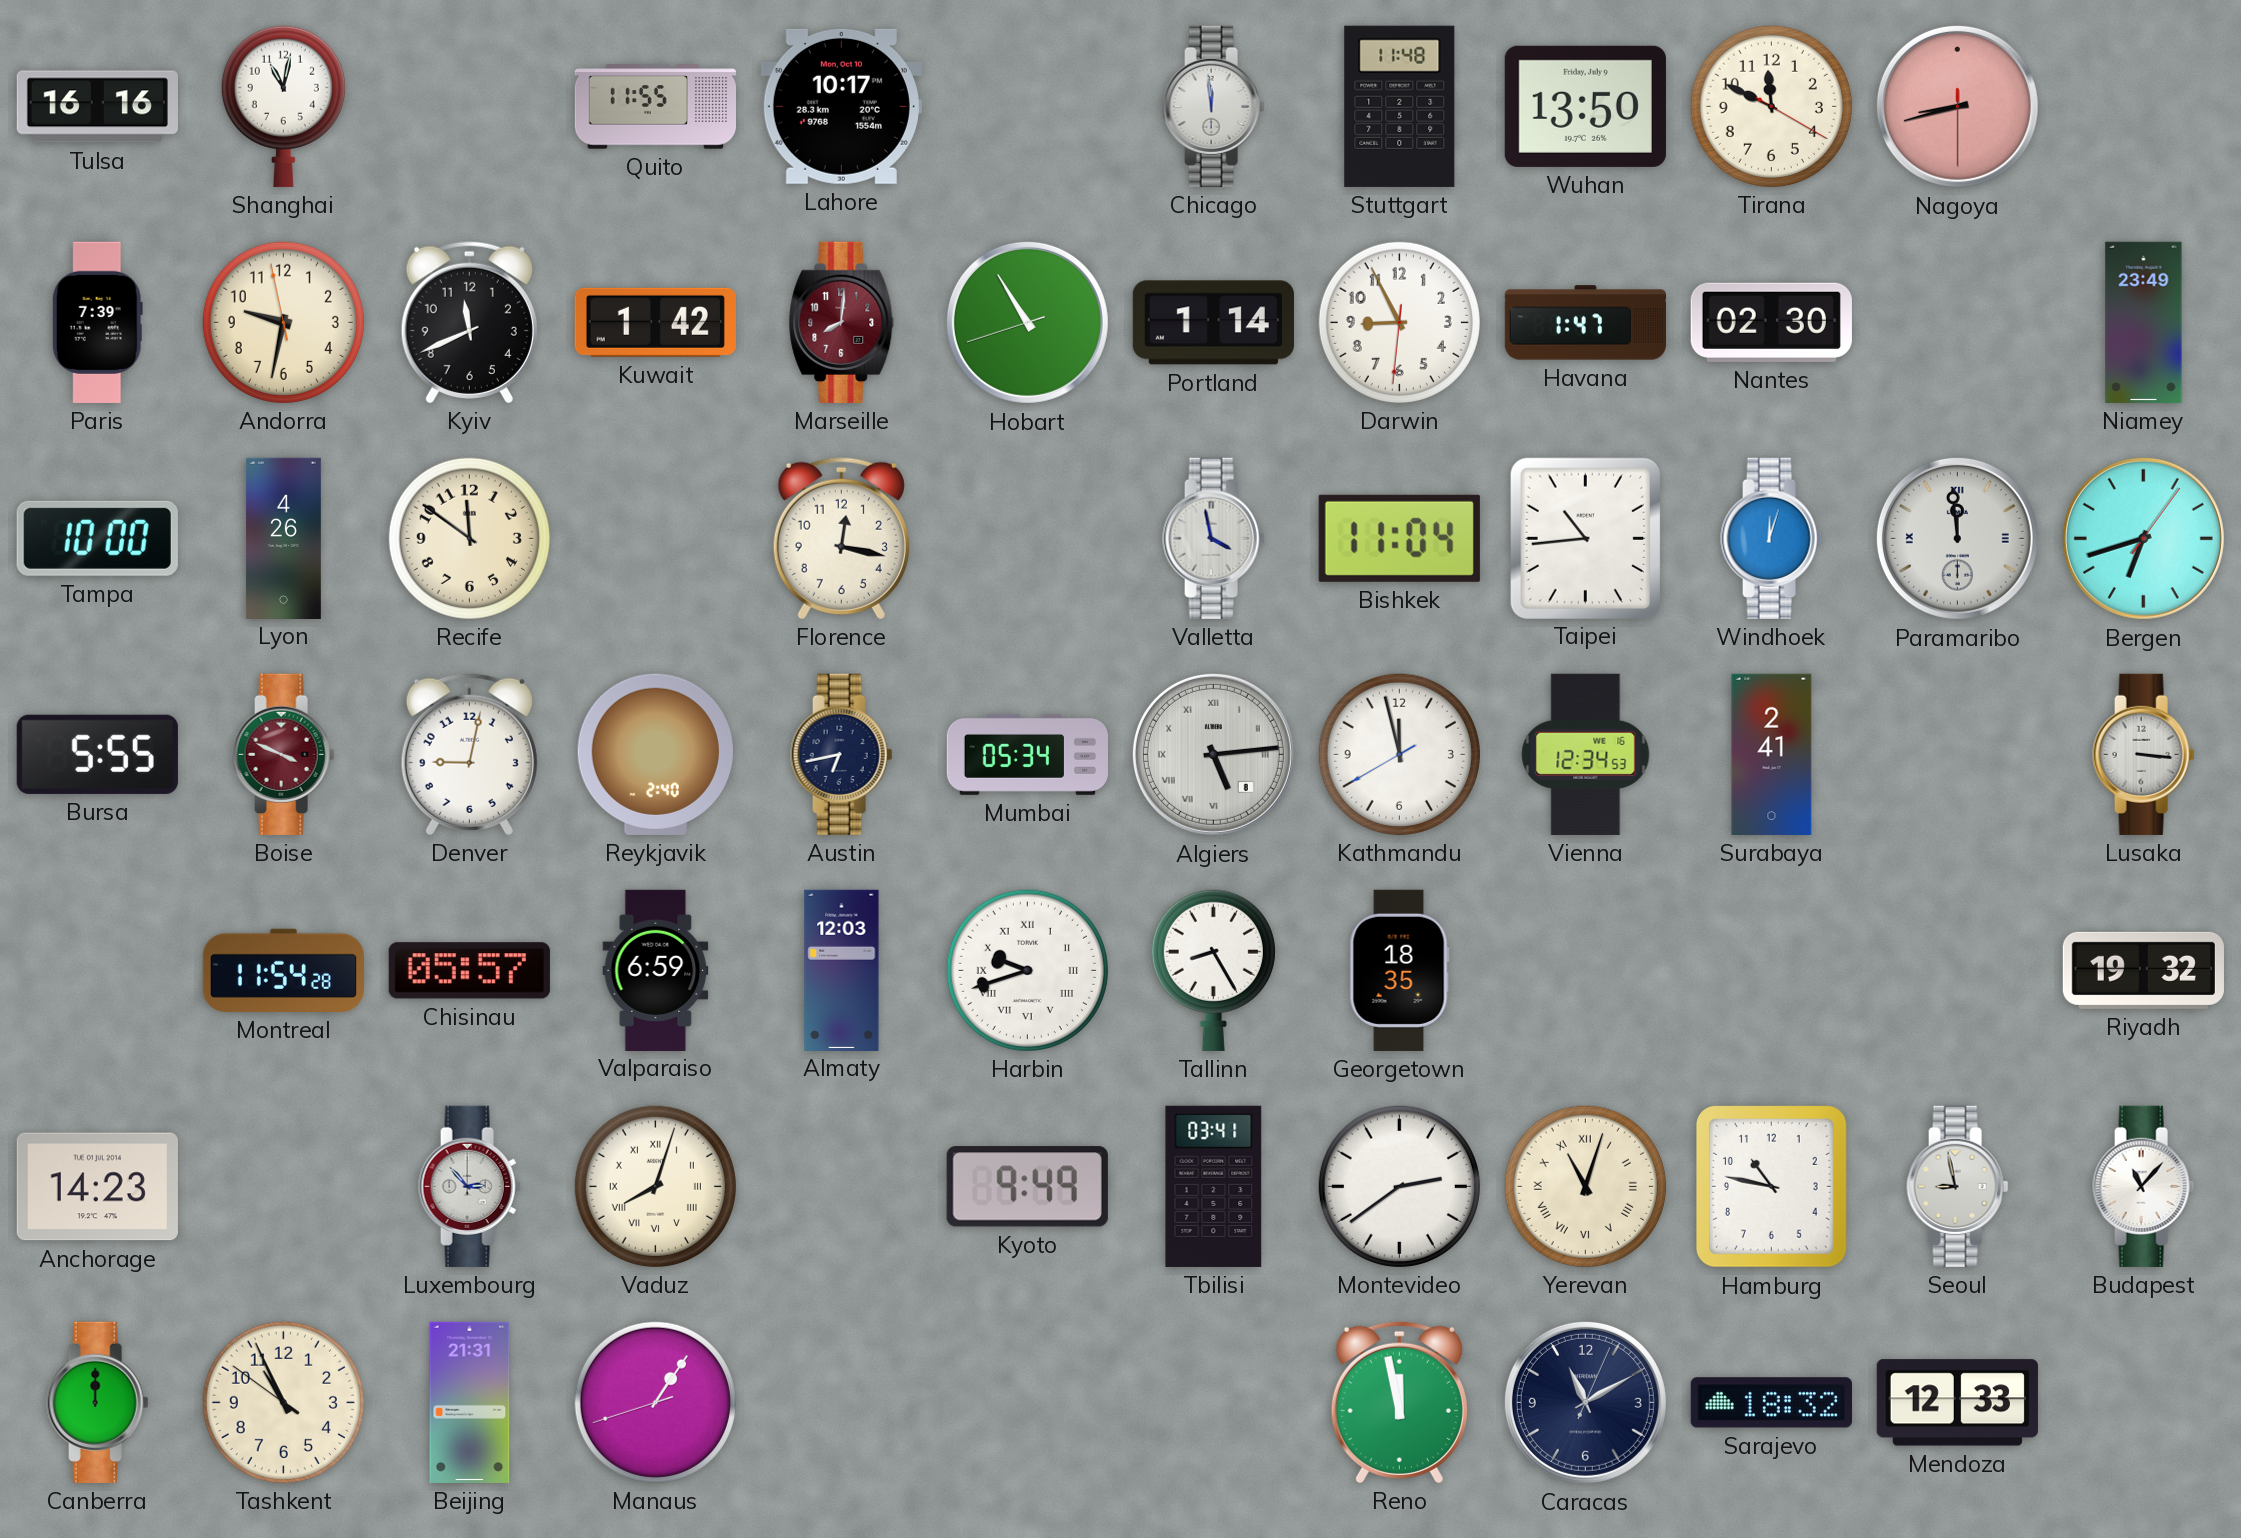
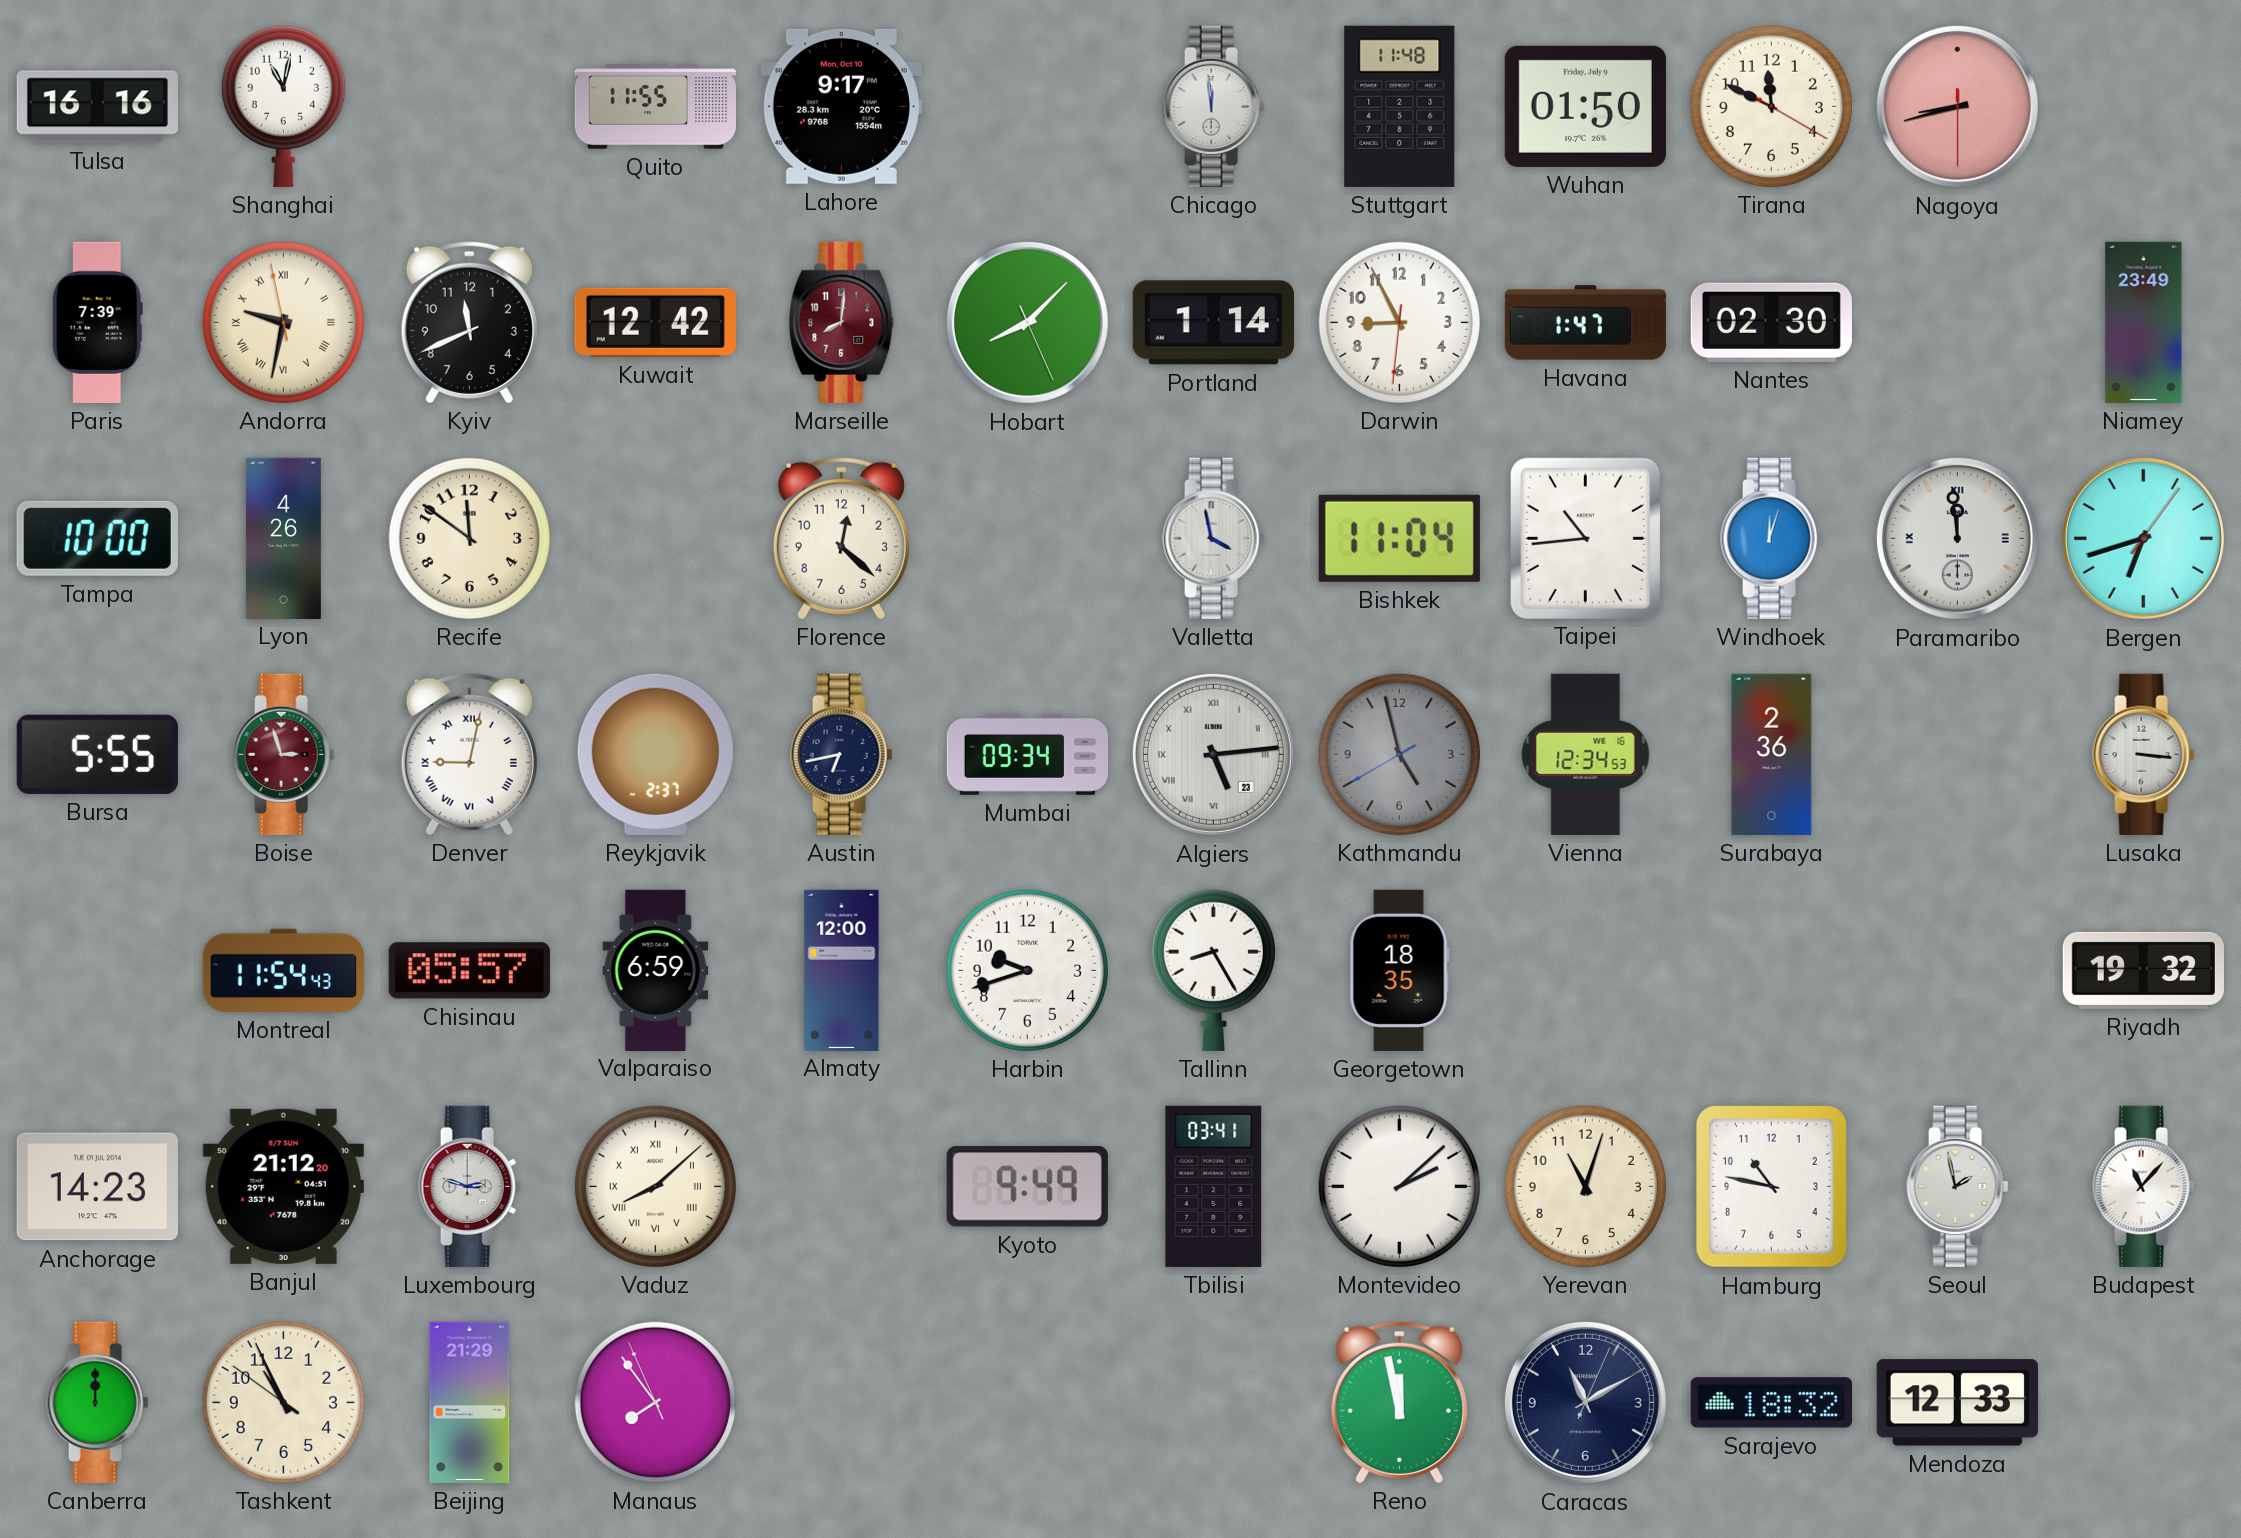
Lahore: 10:17 -> 9:17
Wuhan: 13:50 -> 01:50
Andorra numerals: Arabic -> Roman
Kuwait: 1:42 -> 12:42
Hobart: 10:54 -> 8:07
Florence: 12:17 -> 12:22
Boise: 3:49 -> 2:57
Denver numerals: Arabic -> Roman
Reykjavik: 2:40 -> 2:37
Mumbai: 05:34 -> 09:34
Algiers date: 8 -> 23
Kathmandu: 11:57 -> 4:57
Kathmandu dial: white -> grey
Surabaya: 2:41 -> 2:36
Montreal: 11:54:28 -> 11:54:43
Almaty: 12:03 -> 12:00
Harbin numerals: Roman -> Arabic
Banjul: none -> 21:12
Luxembourg: 2:53 -> 2:48
Vaduz: 8:03 -> 8:08
Montevideo: 2:39 -> 2:08
Yerevan numerals: Roman -> Arabic
Seoul: 8:58 -> 1:58
Beijing: 21:31 -> 21:29
Manaus: 1:05 -> 7:53
